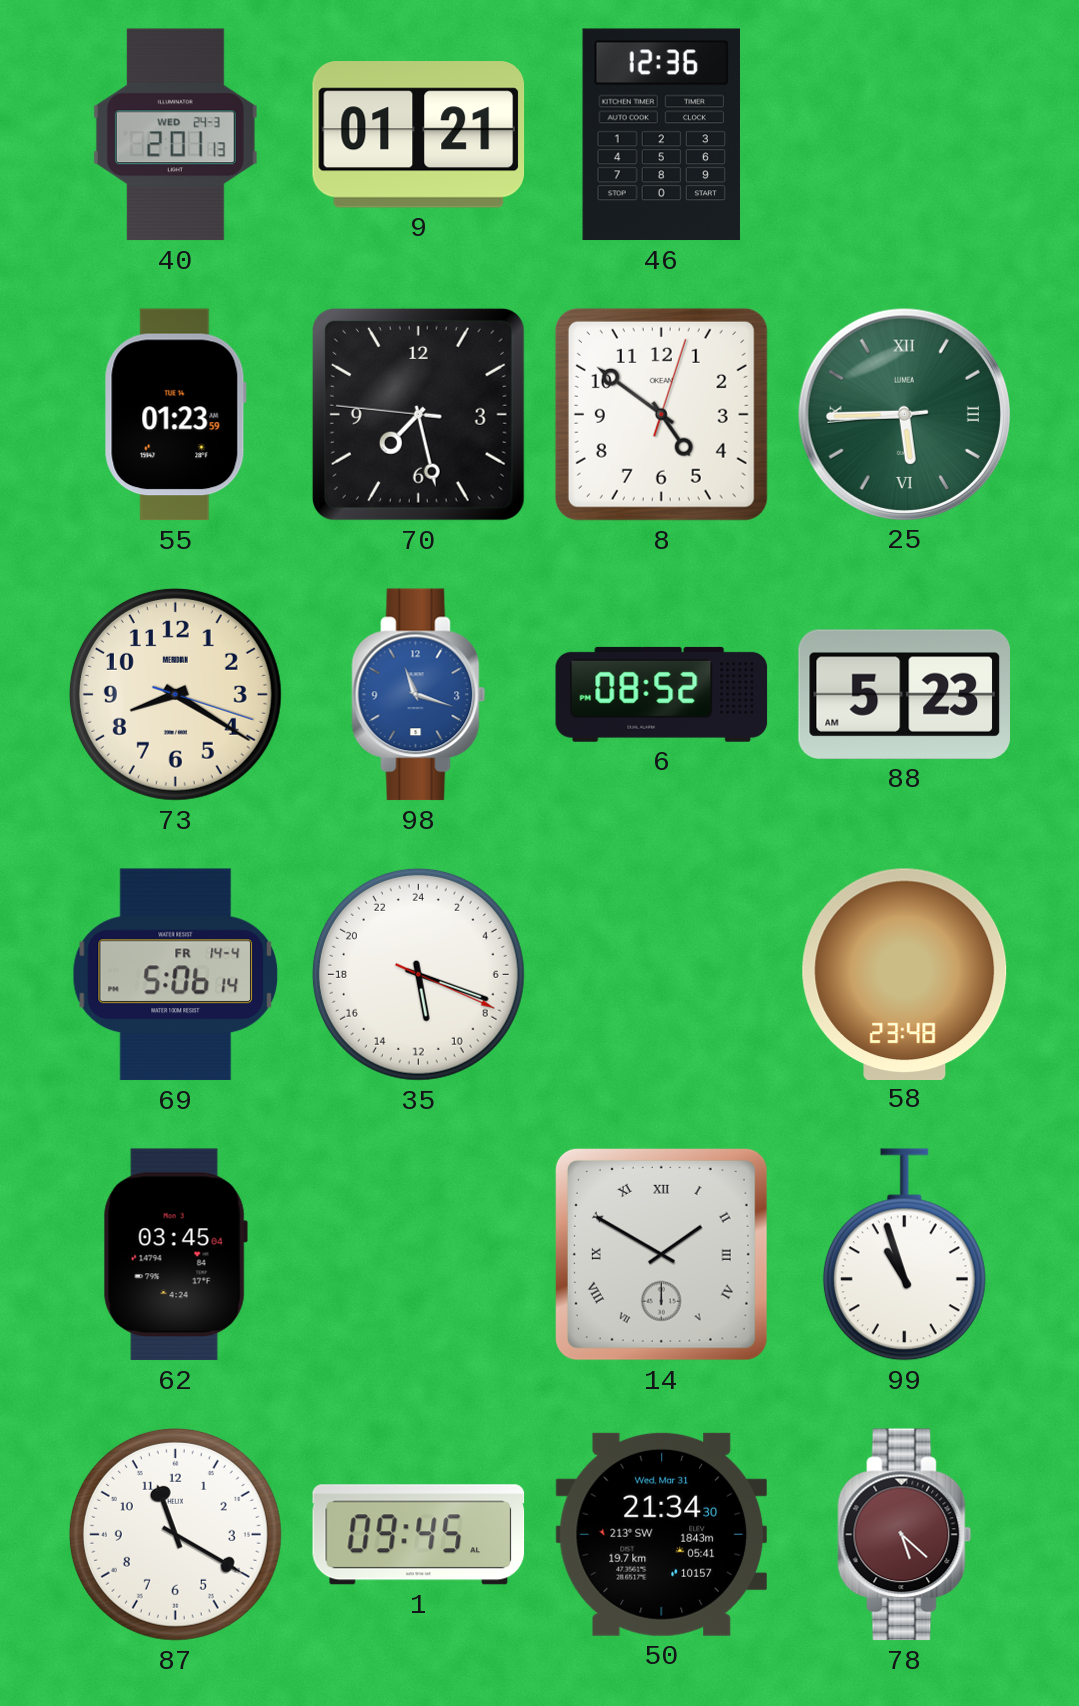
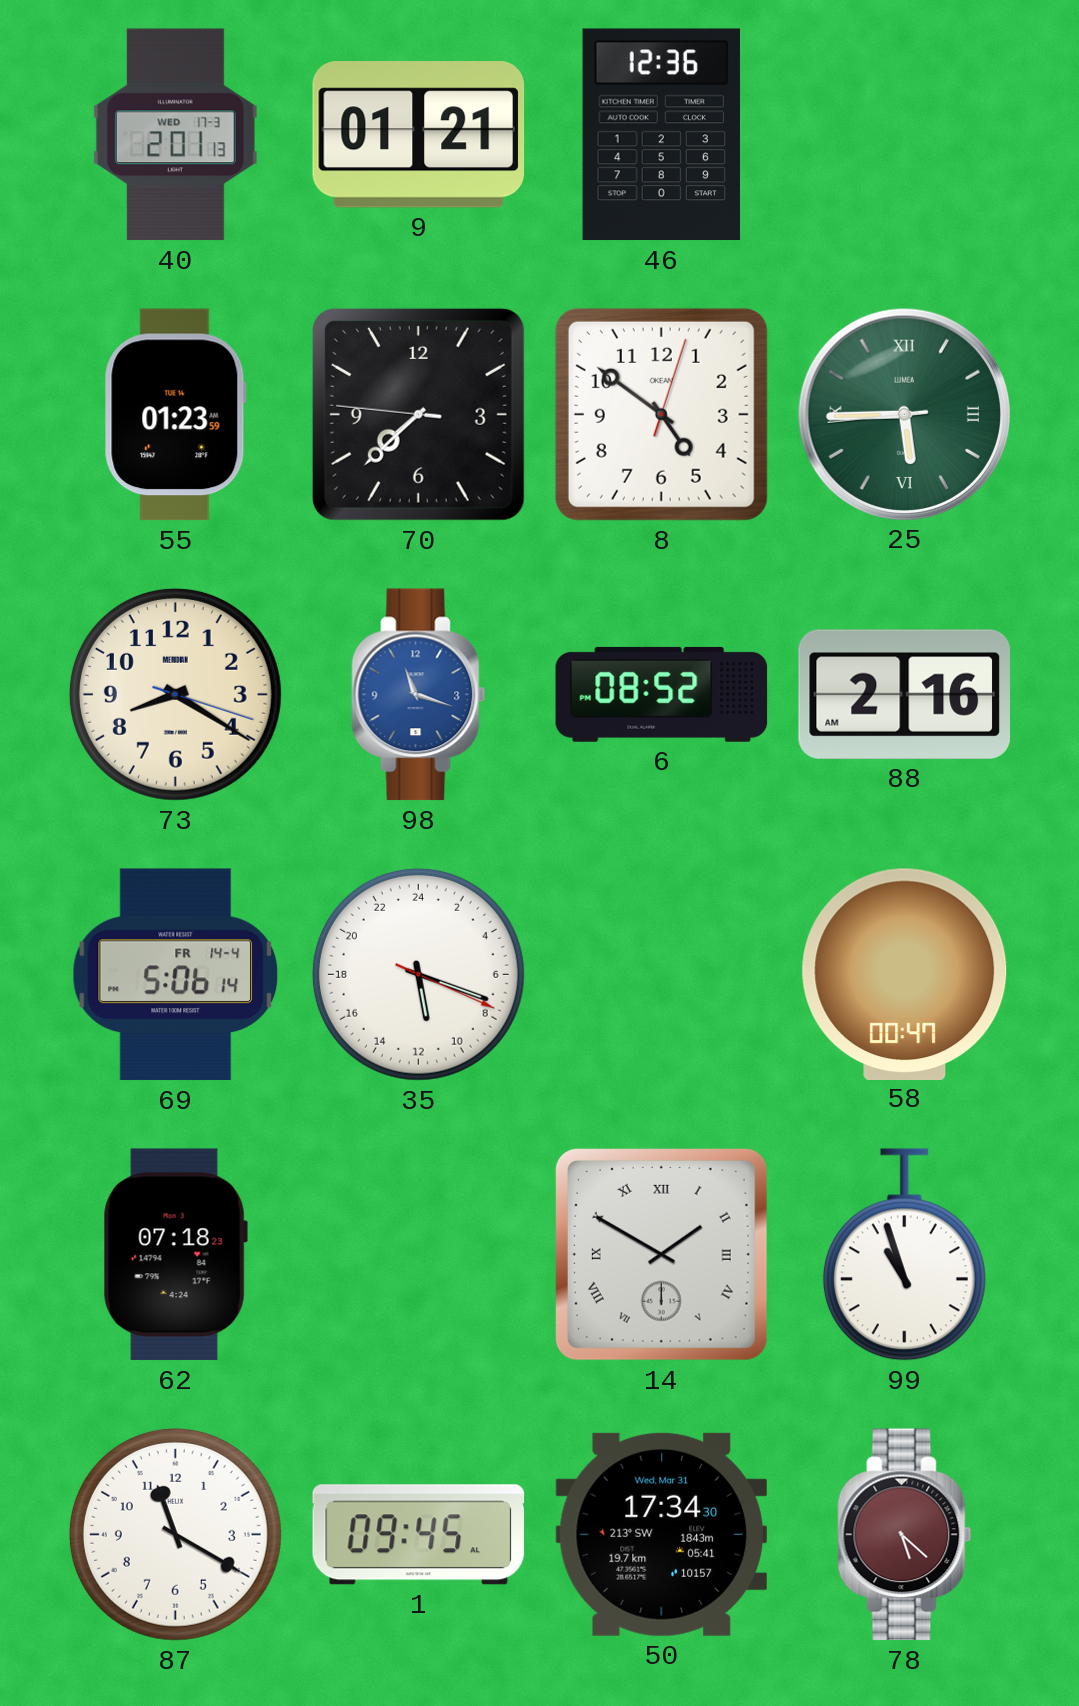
40 date: WED 24-3 -> WED 17-3
70: 7:27 -> 7:37
88: 5:23 -> 2:16
58: 23:48 -> 00:47
62: 03:45 -> 07:18
50: 21:34 -> 17:34
